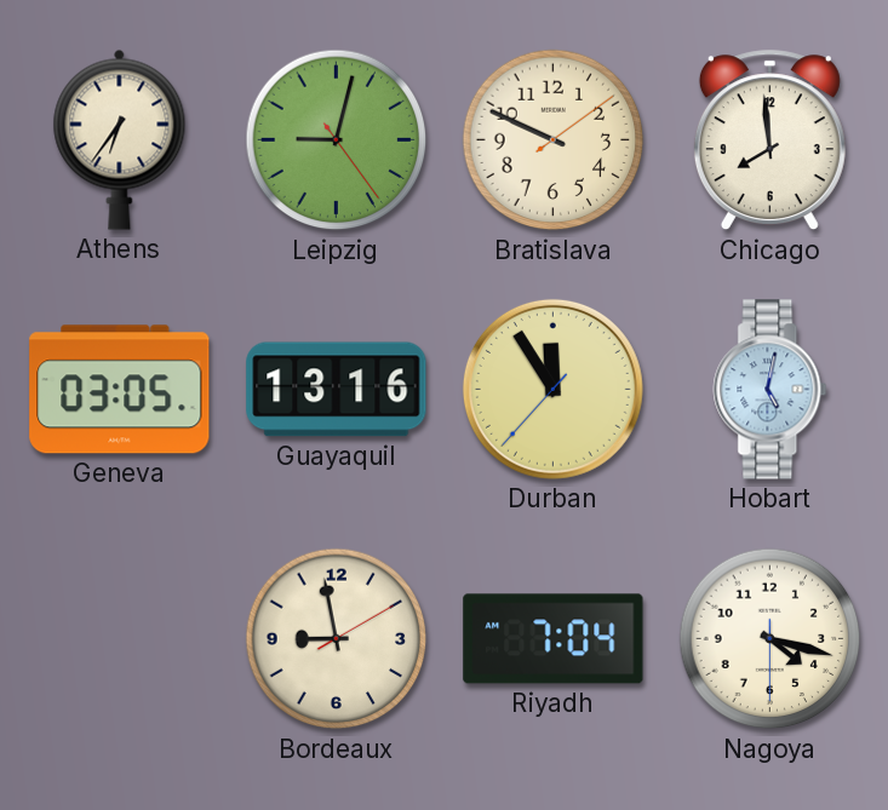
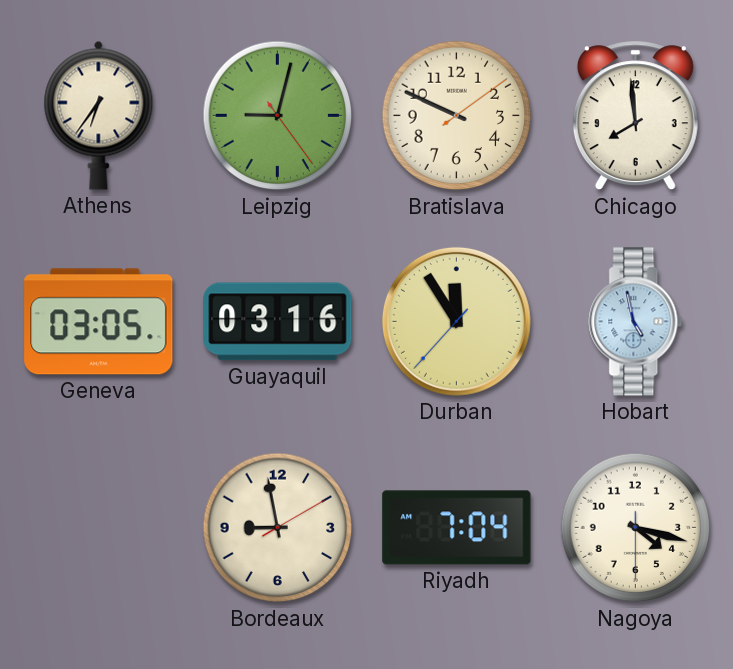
Guayaquil: 13:16 -> 03:16
Hobart: 5:02 -> 4:58
